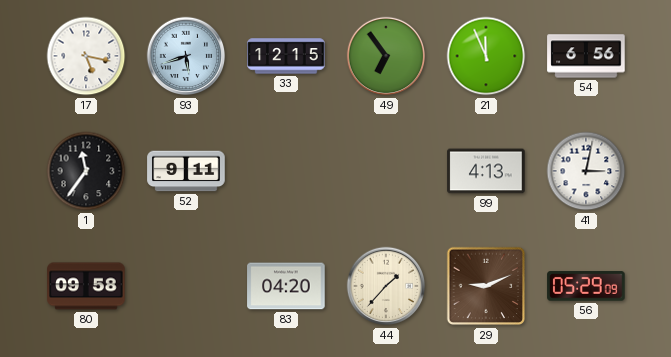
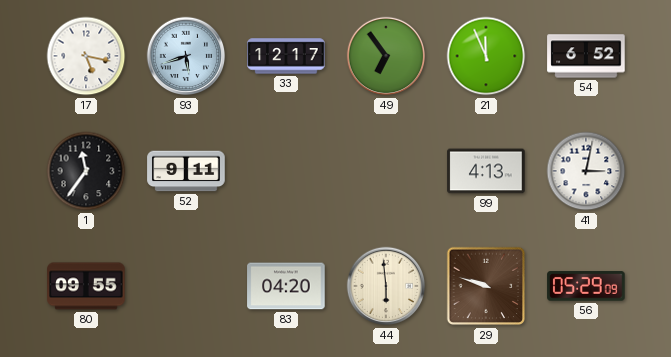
33: 12:15 -> 12:17
54: 6:56 -> 6:52
80: 09:58 -> 09:55
44: 1:37 -> 5:59
29: 9:11 -> 9:48
